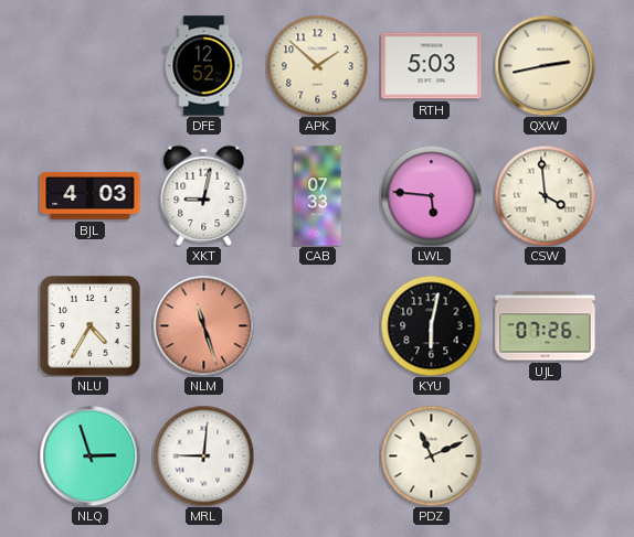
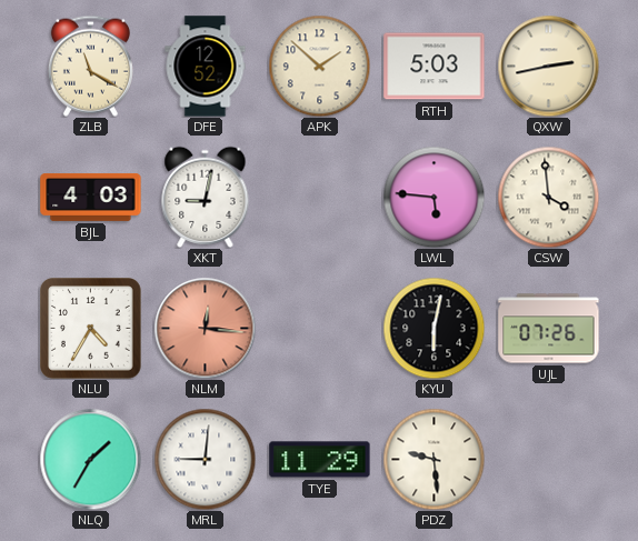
ZLB: none -> 11:20
CAB: 07:33 -> none
NLM: 11:27 -> 12:16
NLQ: 2:57 -> 1:35
TYE: none -> 11:29
PDZ: 11:11 -> 9:29
